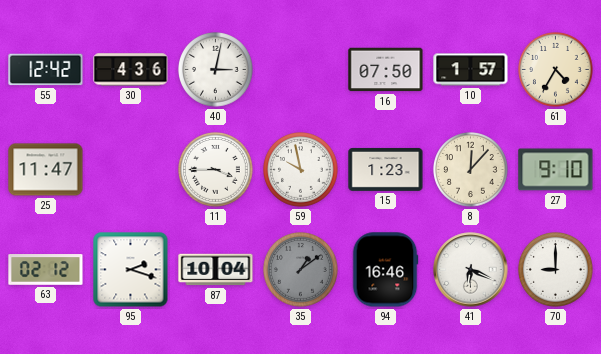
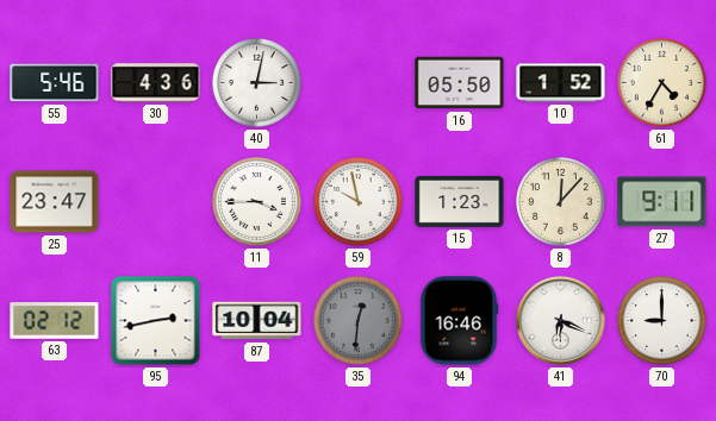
55: 12:42 -> 5:46
16: 07:50 -> 05:50
10: 1:57 -> 1:52
25: 11:47 -> 23:47
27: 9:10 -> 9:11
95: 2:18 -> 2:43
35: 1:09 -> 12:31
